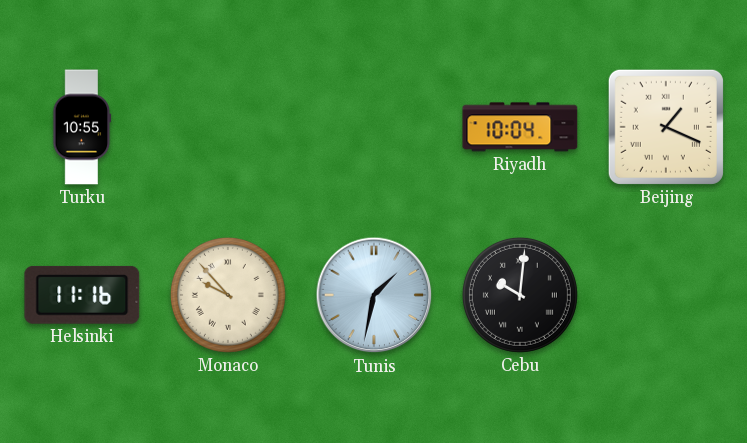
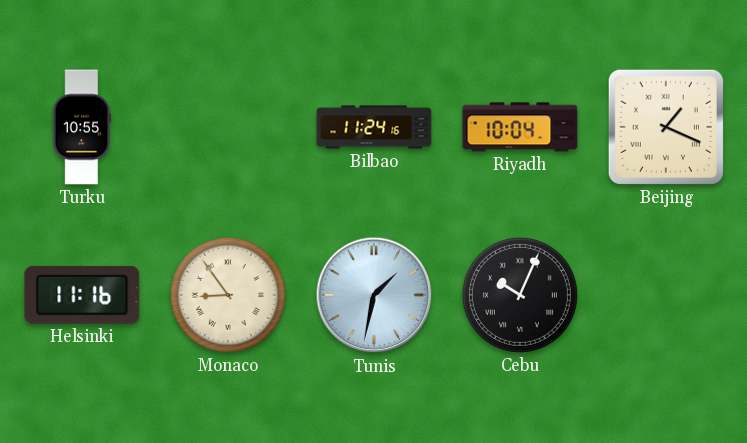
Bilbao: none -> 11:24
Monaco: 9:53 -> 8:54
Cebu: 10:01 -> 10:04
